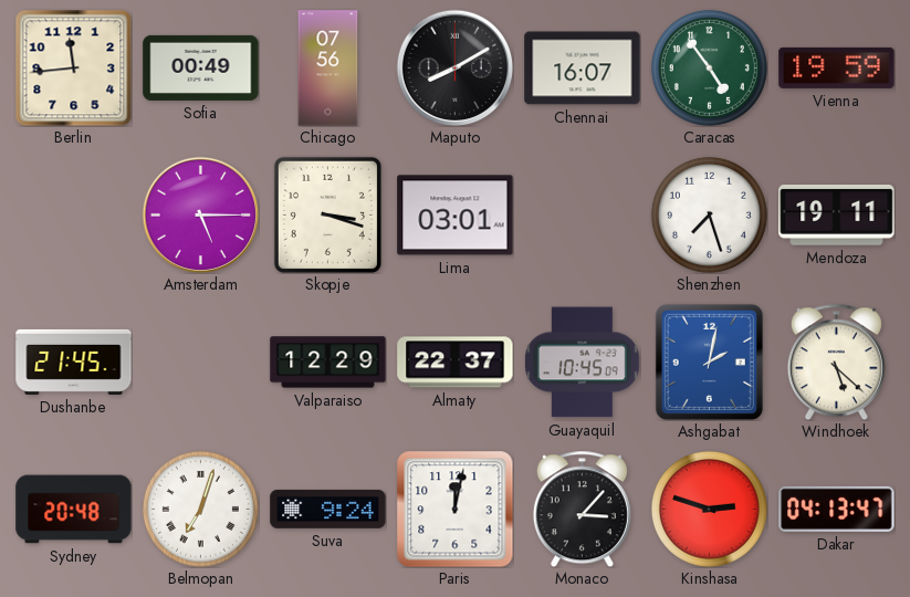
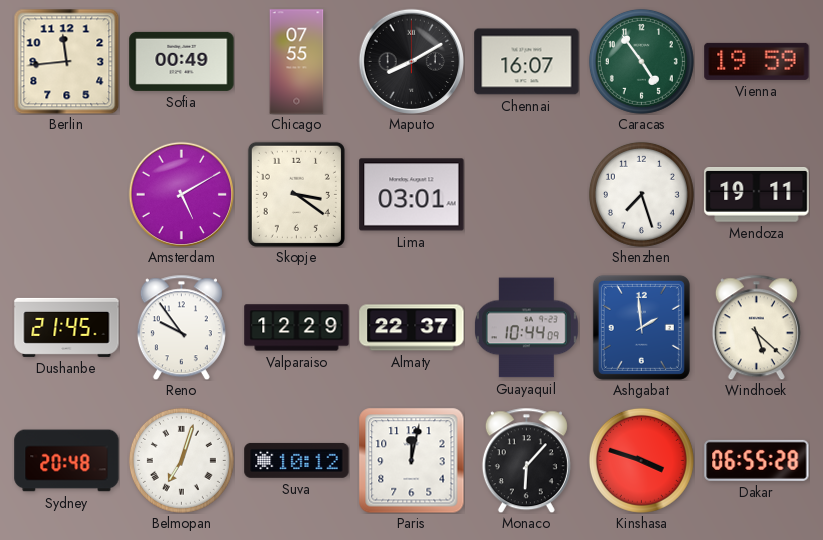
Chicago: 07:56 -> 07:55
Amsterdam: 5:15 -> 5:10
Skopje: 3:18 -> 3:21
Reno: none -> 9:54
Guayaquil: 10:45 -> 10:44
Ashgabat: 2:02 -> 1:59
Suva: 9:24 -> 10:12
Monaco: 3:07 -> 6:07
Kinshasa: 2:48 -> 3:48
Dakar: 04:13 -> 06:55
